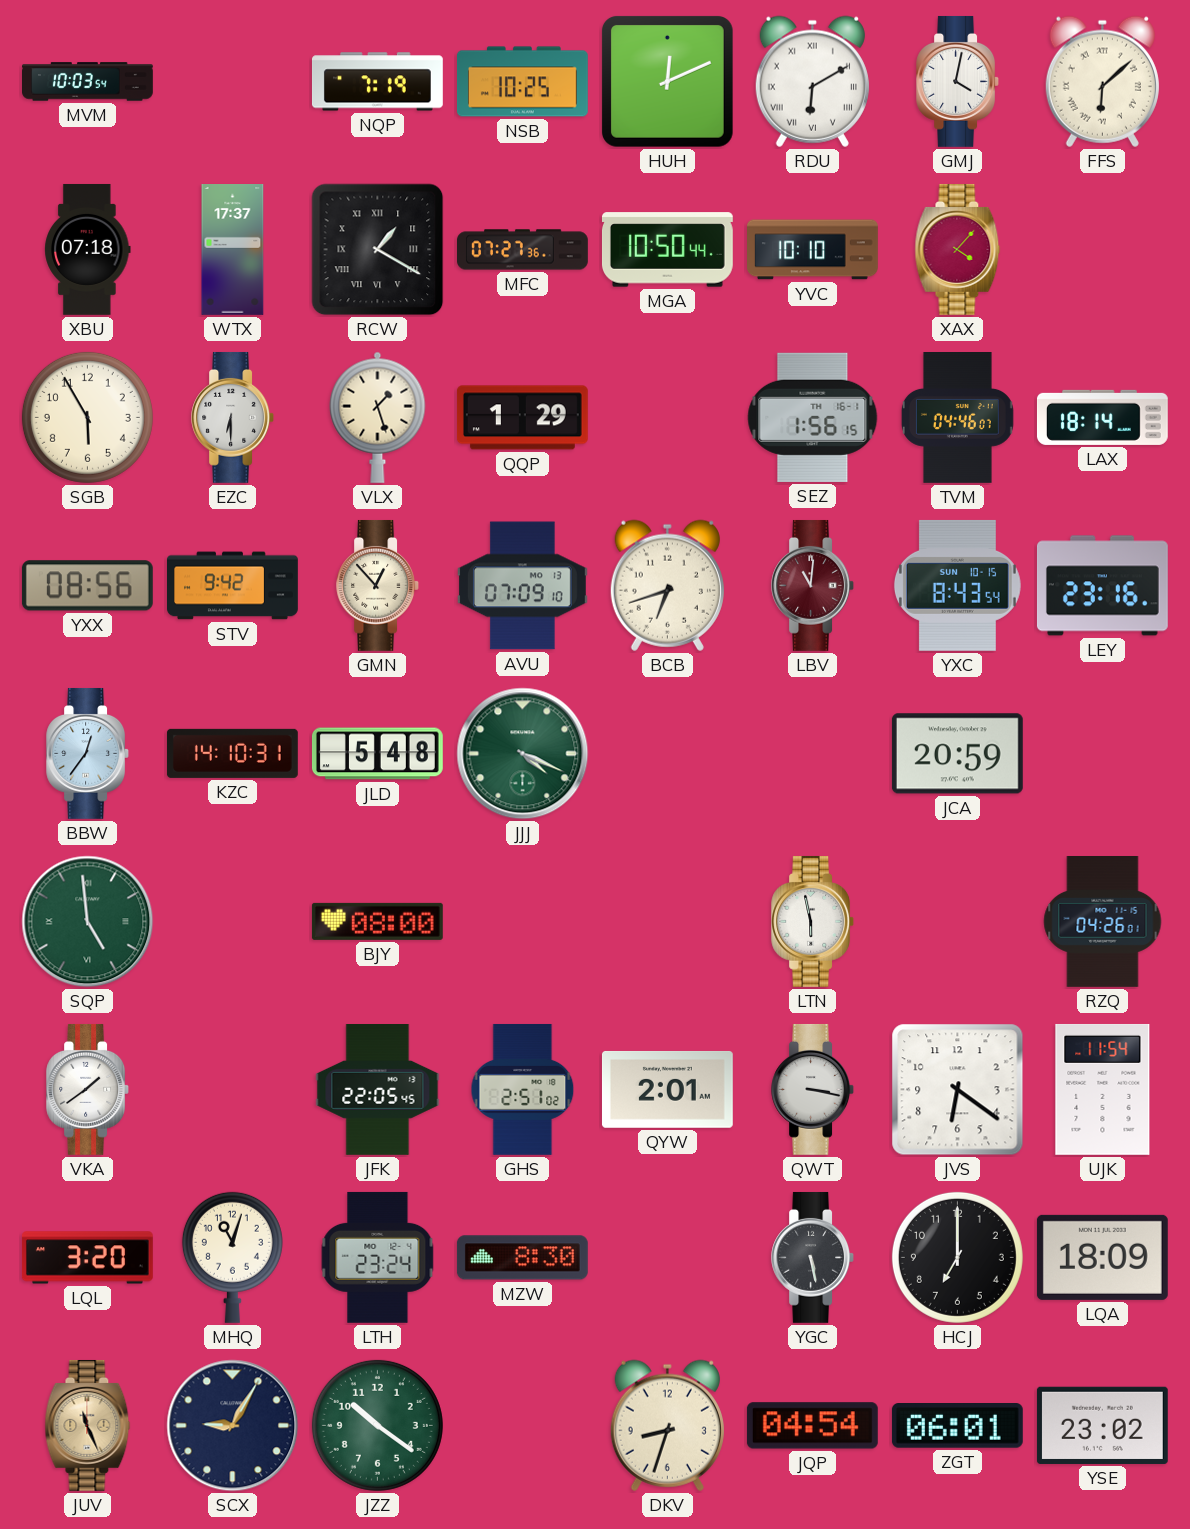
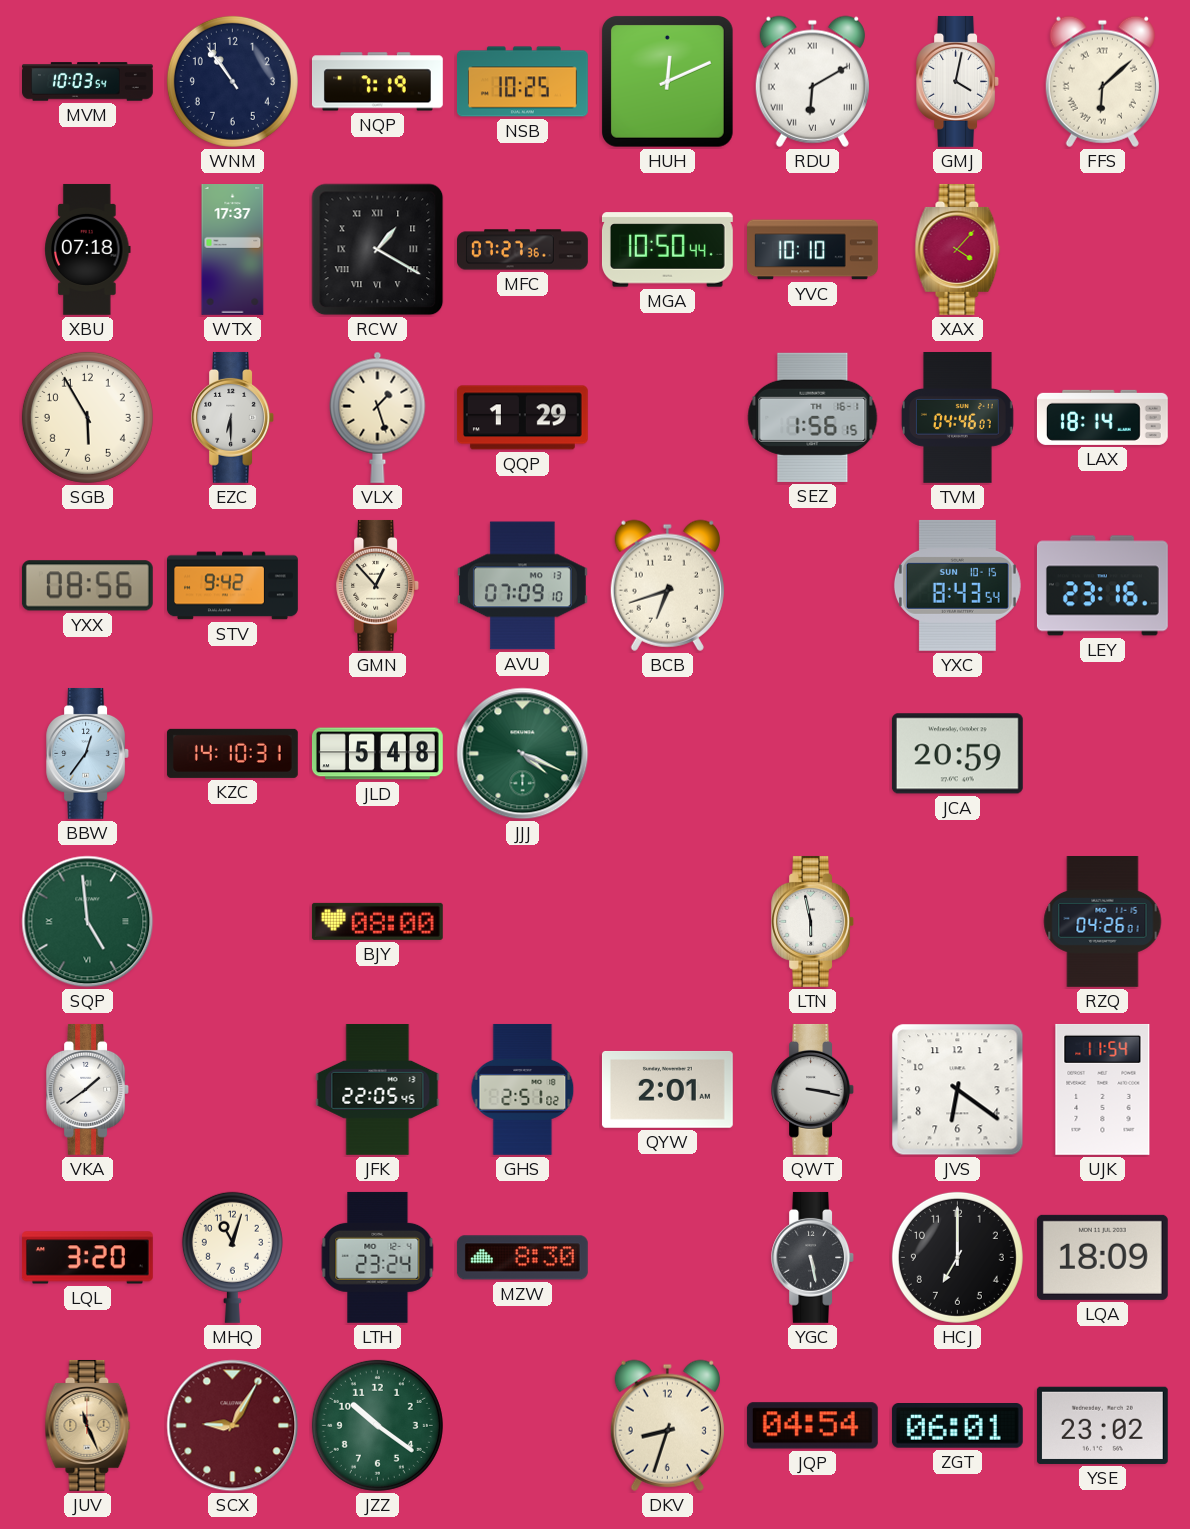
WNM: none -> 10:54
LBV: 11:01 -> none
SCX dial: navy -> burgundy
